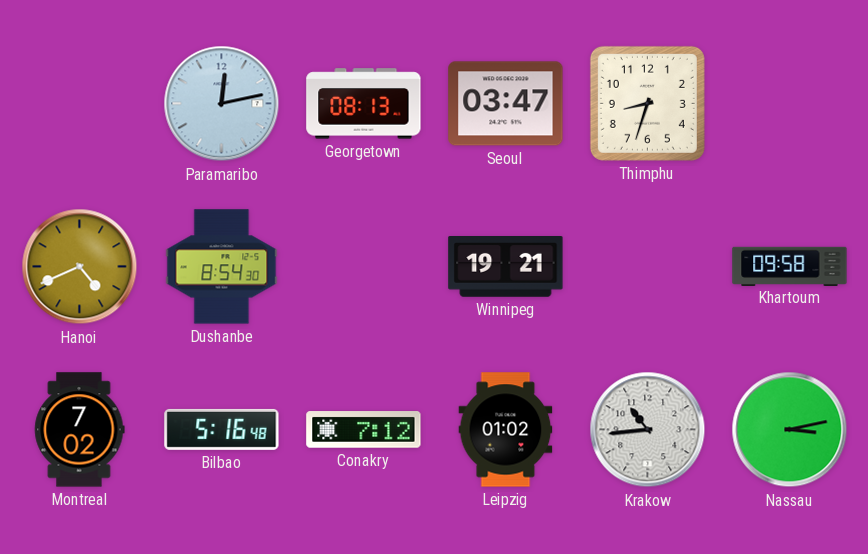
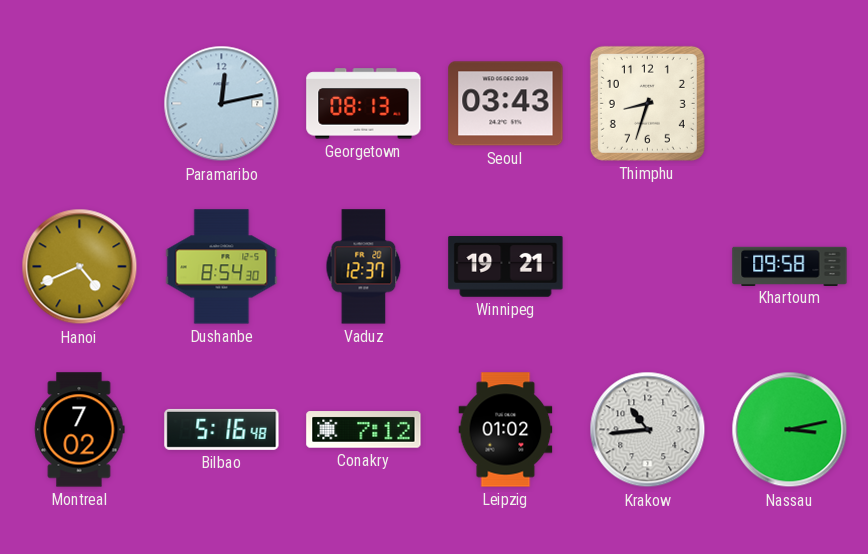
Seoul: 03:47 -> 03:43
Vaduz: none -> 12:37
